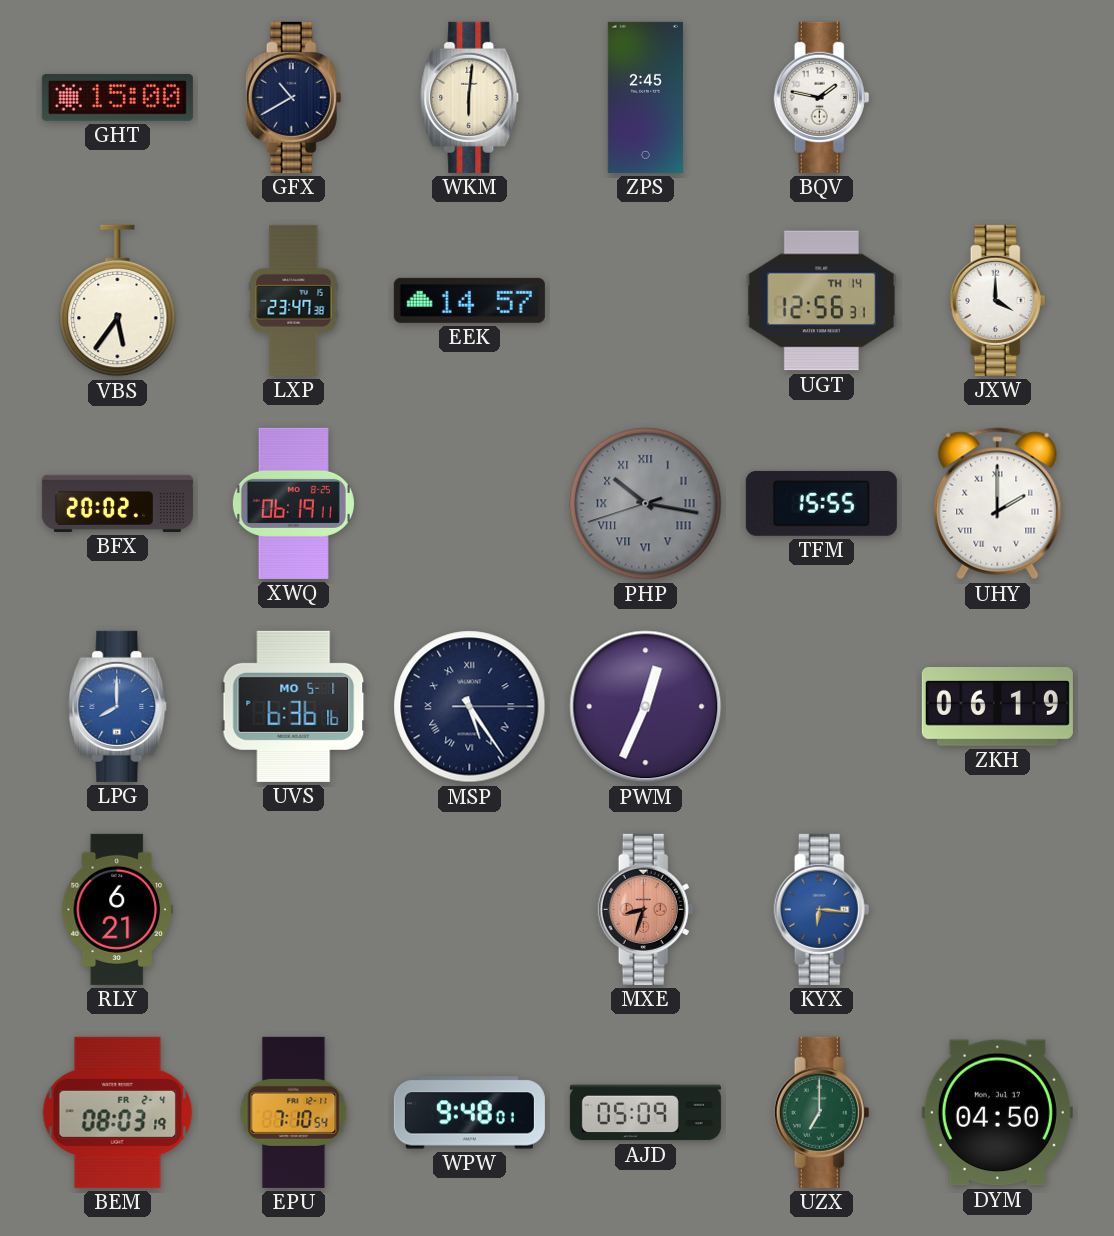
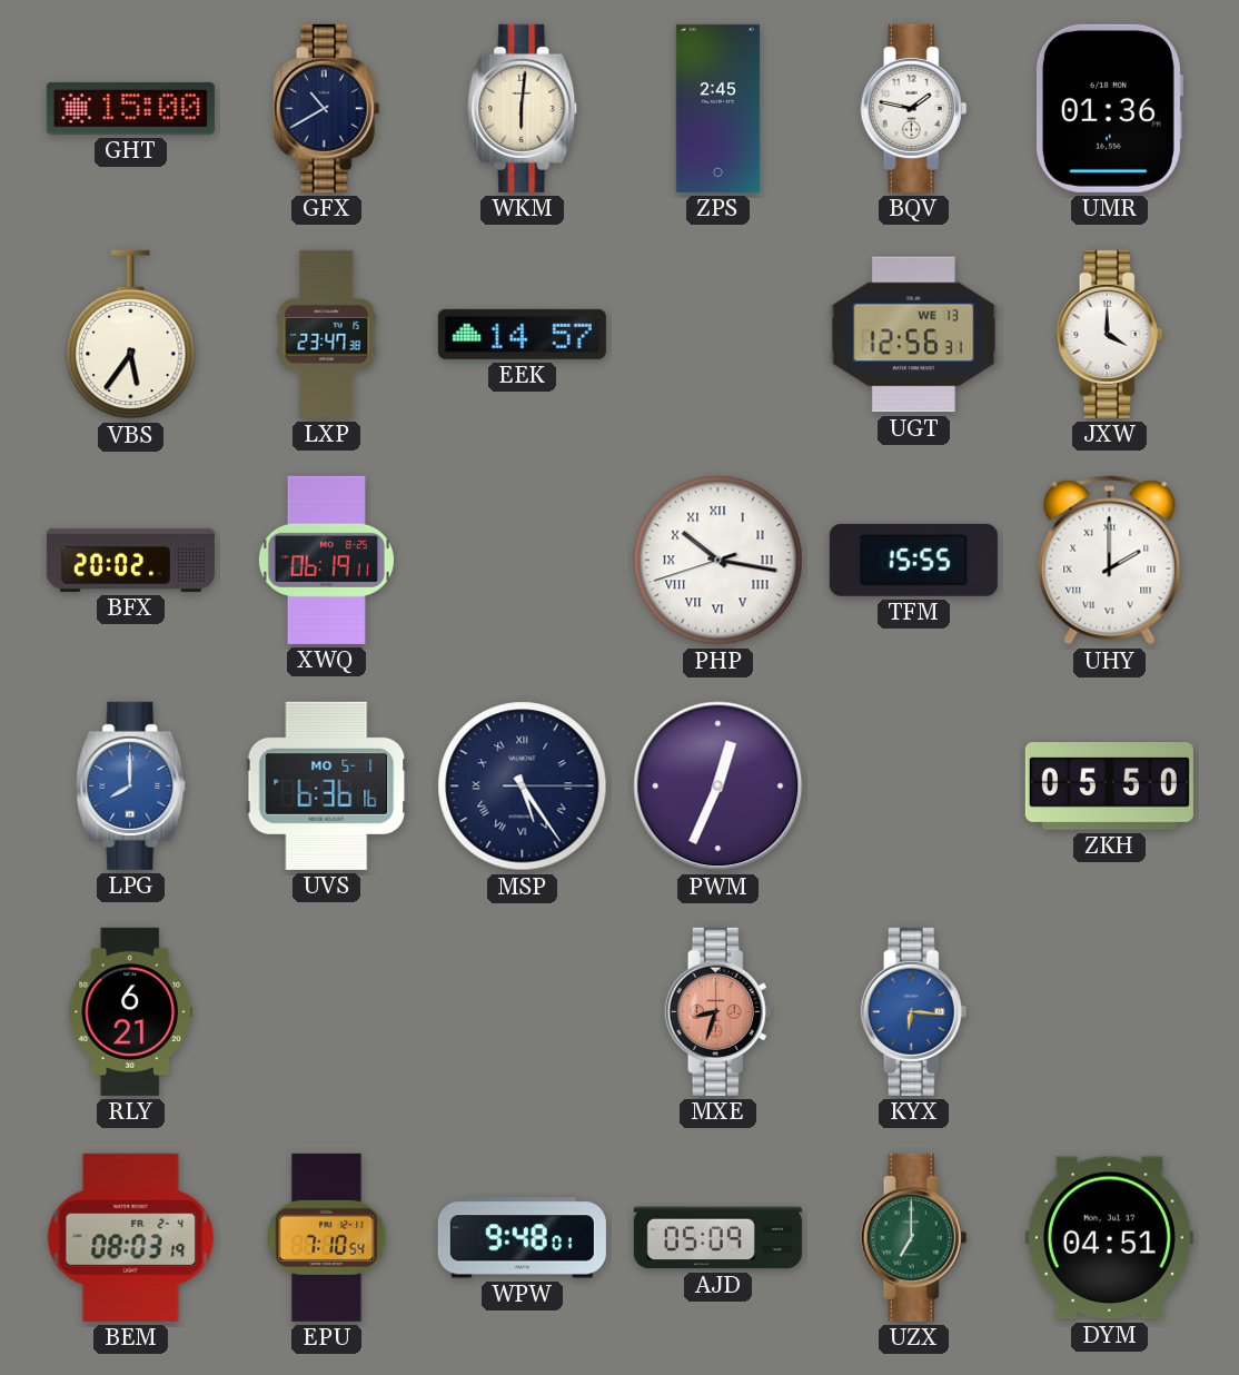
UMR: none -> 01:36
UGT date: TH 14 -> WE 13
PHP dial: grey -> white
ZKH: 06:19 -> 05:50
DYM: 04:50 -> 04:51
